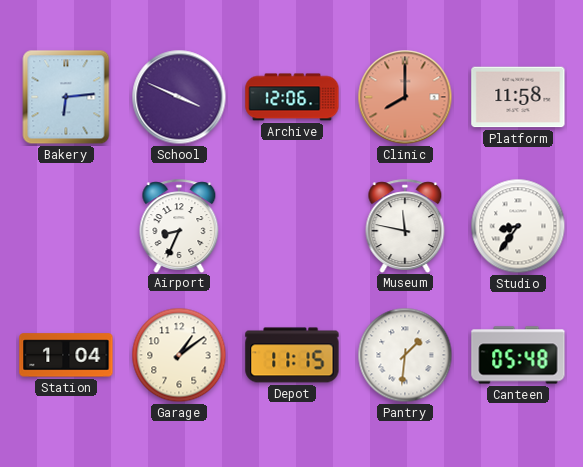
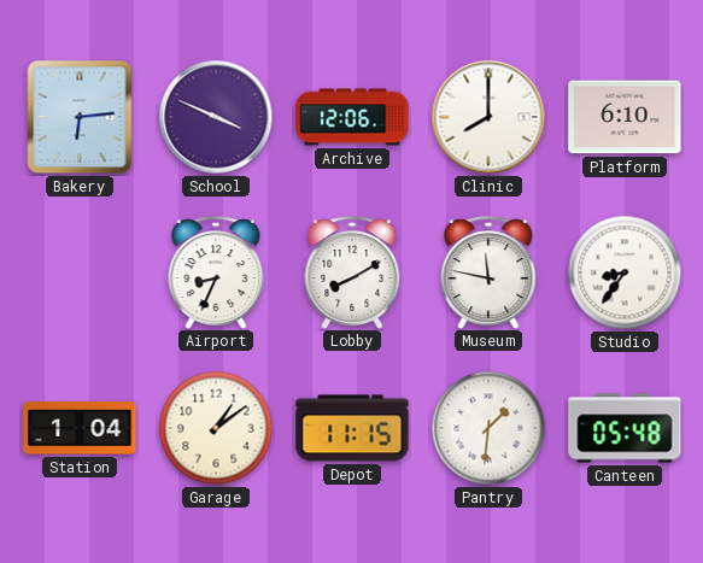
Clinic dial: salmon -> white
Platform: 11:58 -> 6:10
Lobby: none -> 8:10
